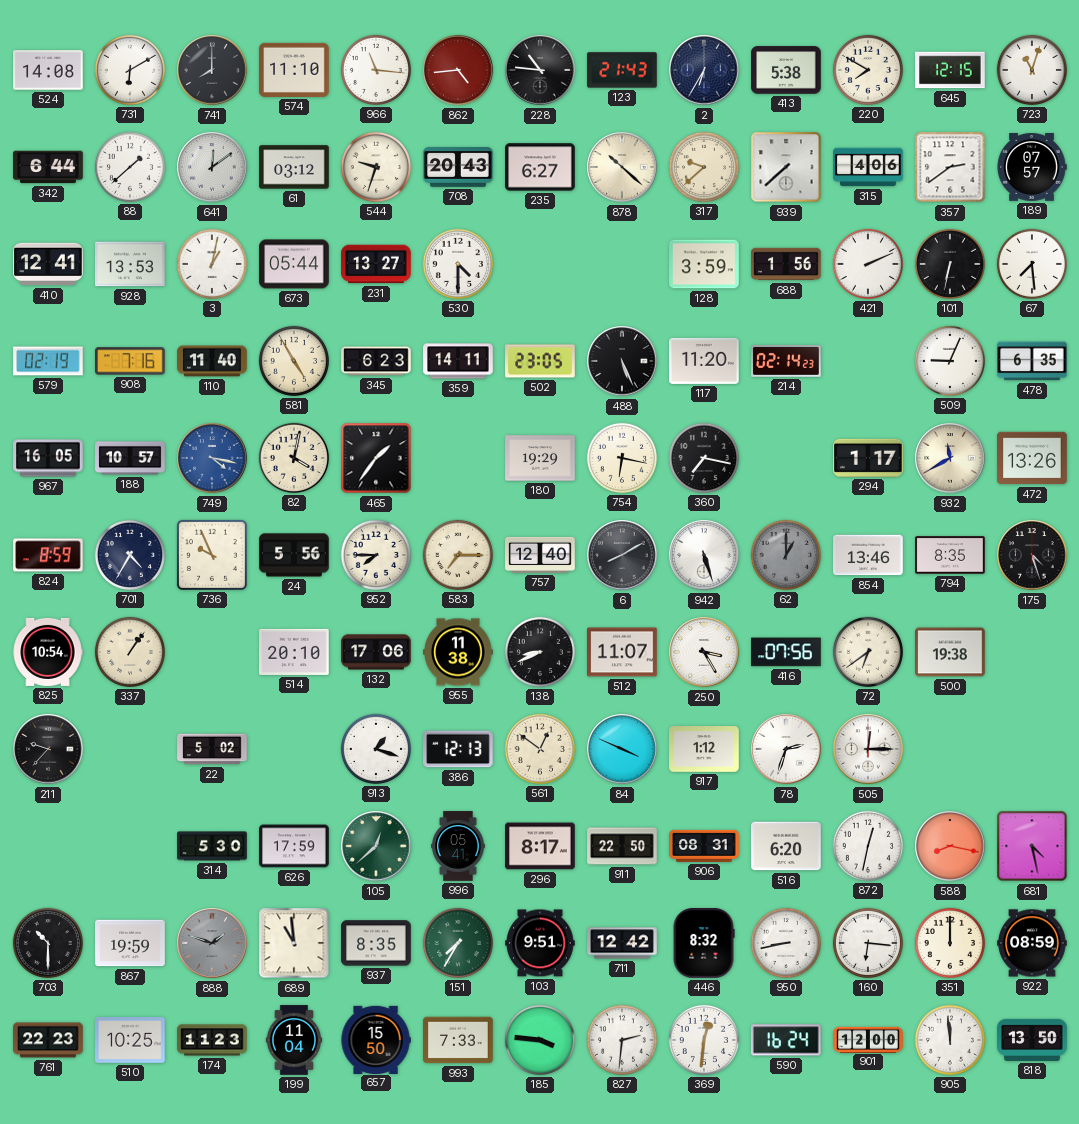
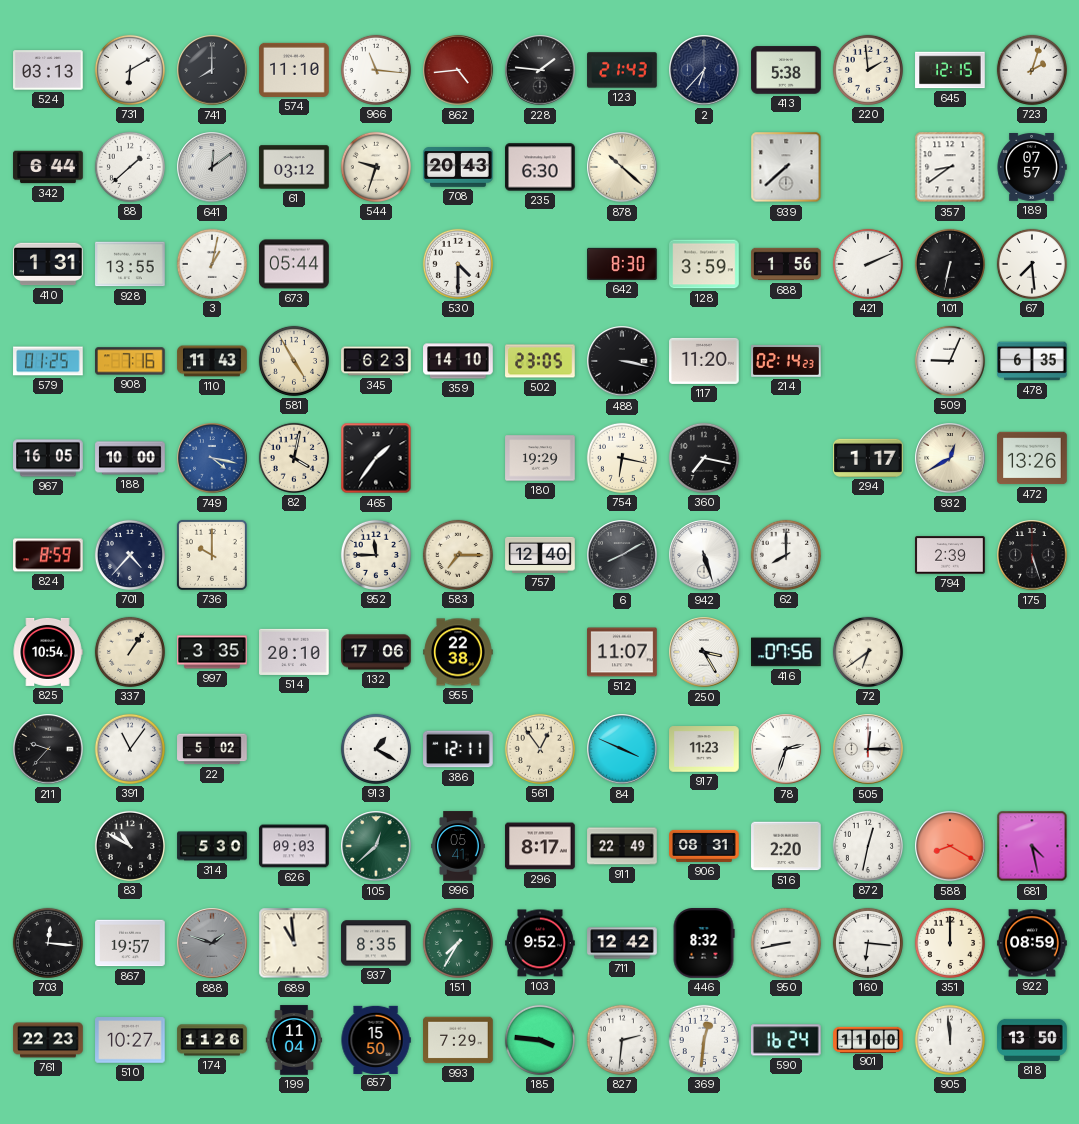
524: 14:08 -> 03:13
228: 10:46 -> 1:46
2: 6:35 -> 6:37
220: 7:50 -> 1:59
723: 11:03 -> 2:03
235: 6:27 -> 6:30
317: 9:38 -> none
315: 4:06 -> none
357: 2:39 -> 8:39
410: 12:41 -> 1:31
928: 13:53 -> 13:55
231: 13:27 -> none
642: none -> 8:30
579: 02:19 -> 01:25
110: 11:40 -> 11:43
359: 14:11 -> 14:10
488: 5:26 -> 3:17
188: 10:57 -> 10:00
932: 11:40 -> 12:40
701: 4:35 -> 4:37
736: 9:56 -> 10:00
24: 5:56 -> none
952: 7:45 -> 11:45
62: 1:00 -> 8:00
62 dial: grey -> white
854: 13:46 -> none
794: 8:35 -> 2:39
175: 4:27 -> 5:27
997: none -> 3:35
955: 11:38 -> 22:38
138: 8:41 -> none
500: 19:38 -> none
391: none -> 11:06
913: 1:18 -> 1:20
386: 12:13 -> 12:11
561: 12:51 -> 12:54
917: 1:12 -> 11:23
83: none -> 10:50
626: 17:59 -> 09:03
911: 22:50 -> 22:49
516: 6:20 -> 2:20
588: 8:17 -> 8:20
703: 10:30 -> 12:16
867: 19:59 -> 19:57
103: 9:51 -> 9:52
510: 10:25 -> 10:27
174: 11:23 -> 11:26
993: 7:33 -> 7:29
901: 12:00 -> 11:00
